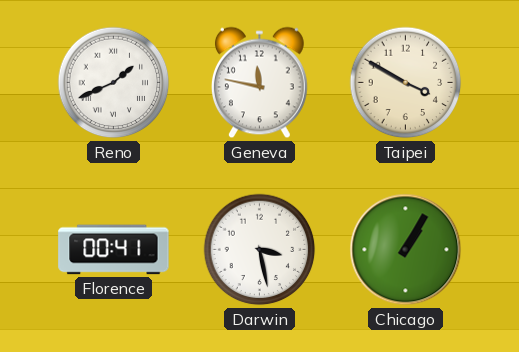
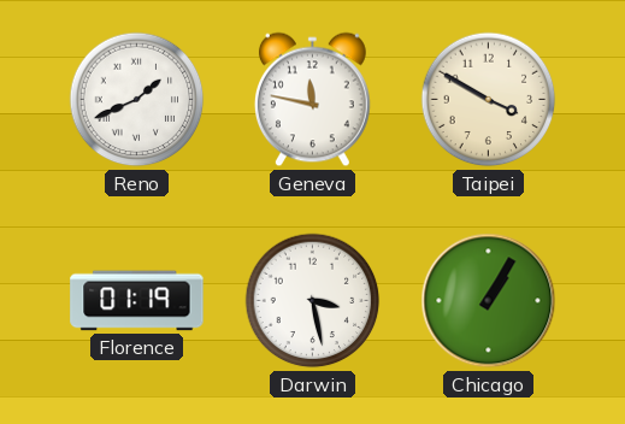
Florence: 00:41 -> 01:19
